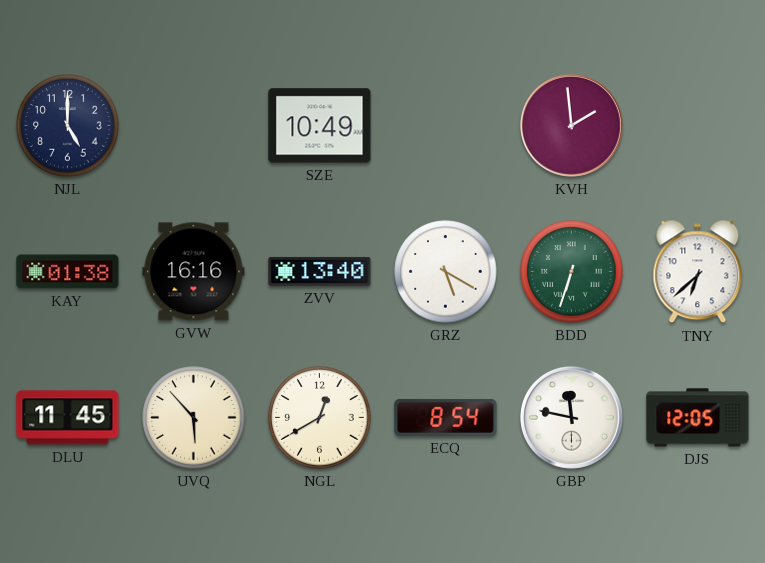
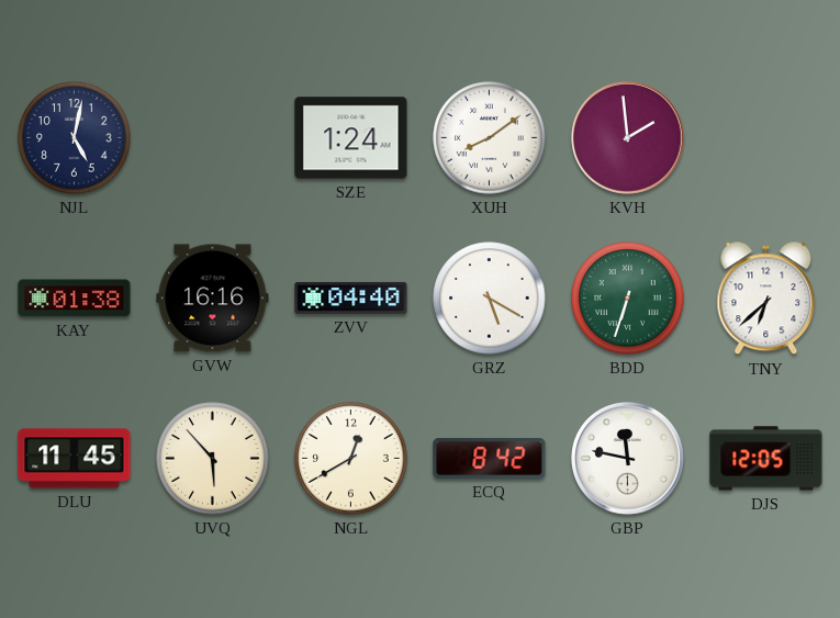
NJL: 5:00 -> 5:02
SZE: 10:49 -> 1:24
XUH: none -> 8:09
ZVV: 13:40 -> 04:40
ECQ: 8:54 -> 8:42
